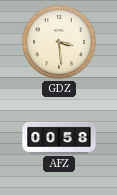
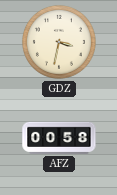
GDZ: 3:29 -> 3:32
